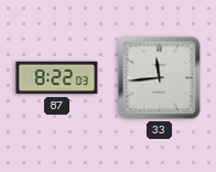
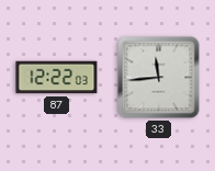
87: 8:22 -> 12:22
